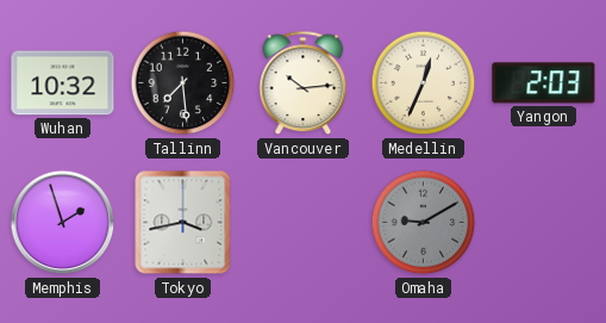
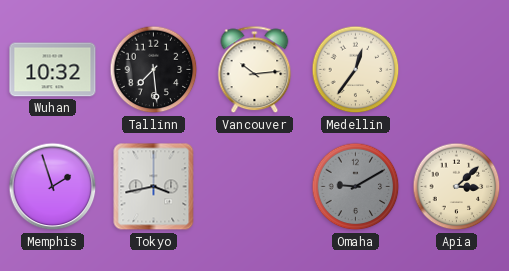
Medellin: 12:34 -> 12:36
Yangon: 2:03 -> none
Apia: none -> 3:08
